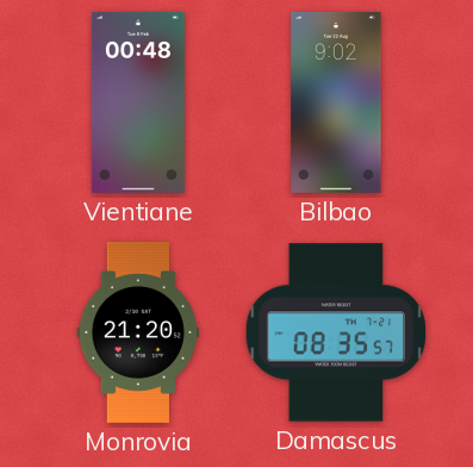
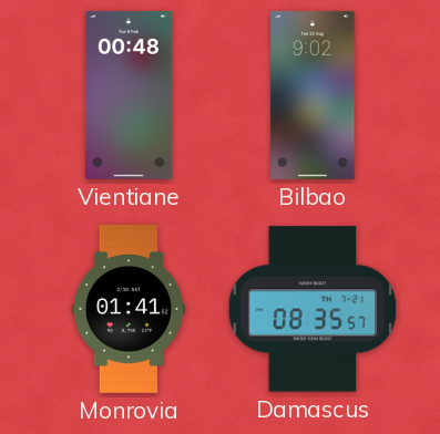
Monrovia: 21:20 -> 01:41
